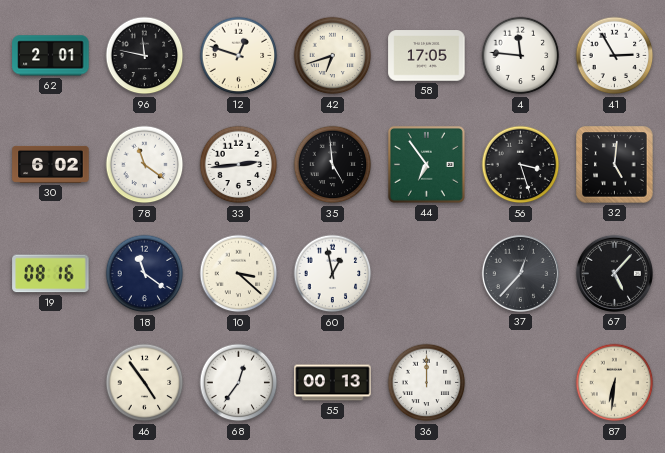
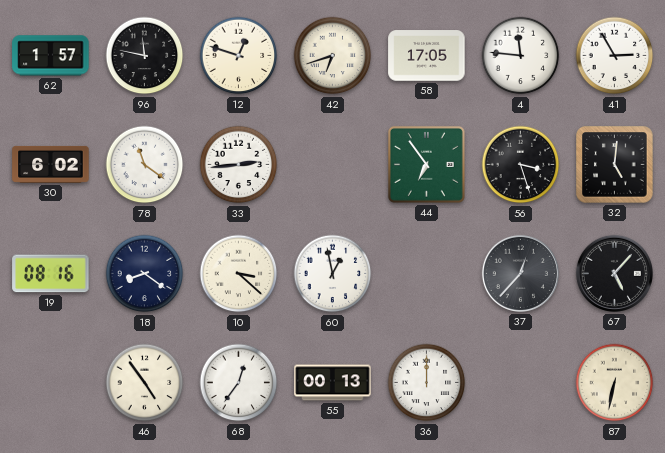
62: 2:01 -> 1:57
35: 4:59 -> none
18: 11:21 -> 8:21
87: 6:31 -> 6:32
